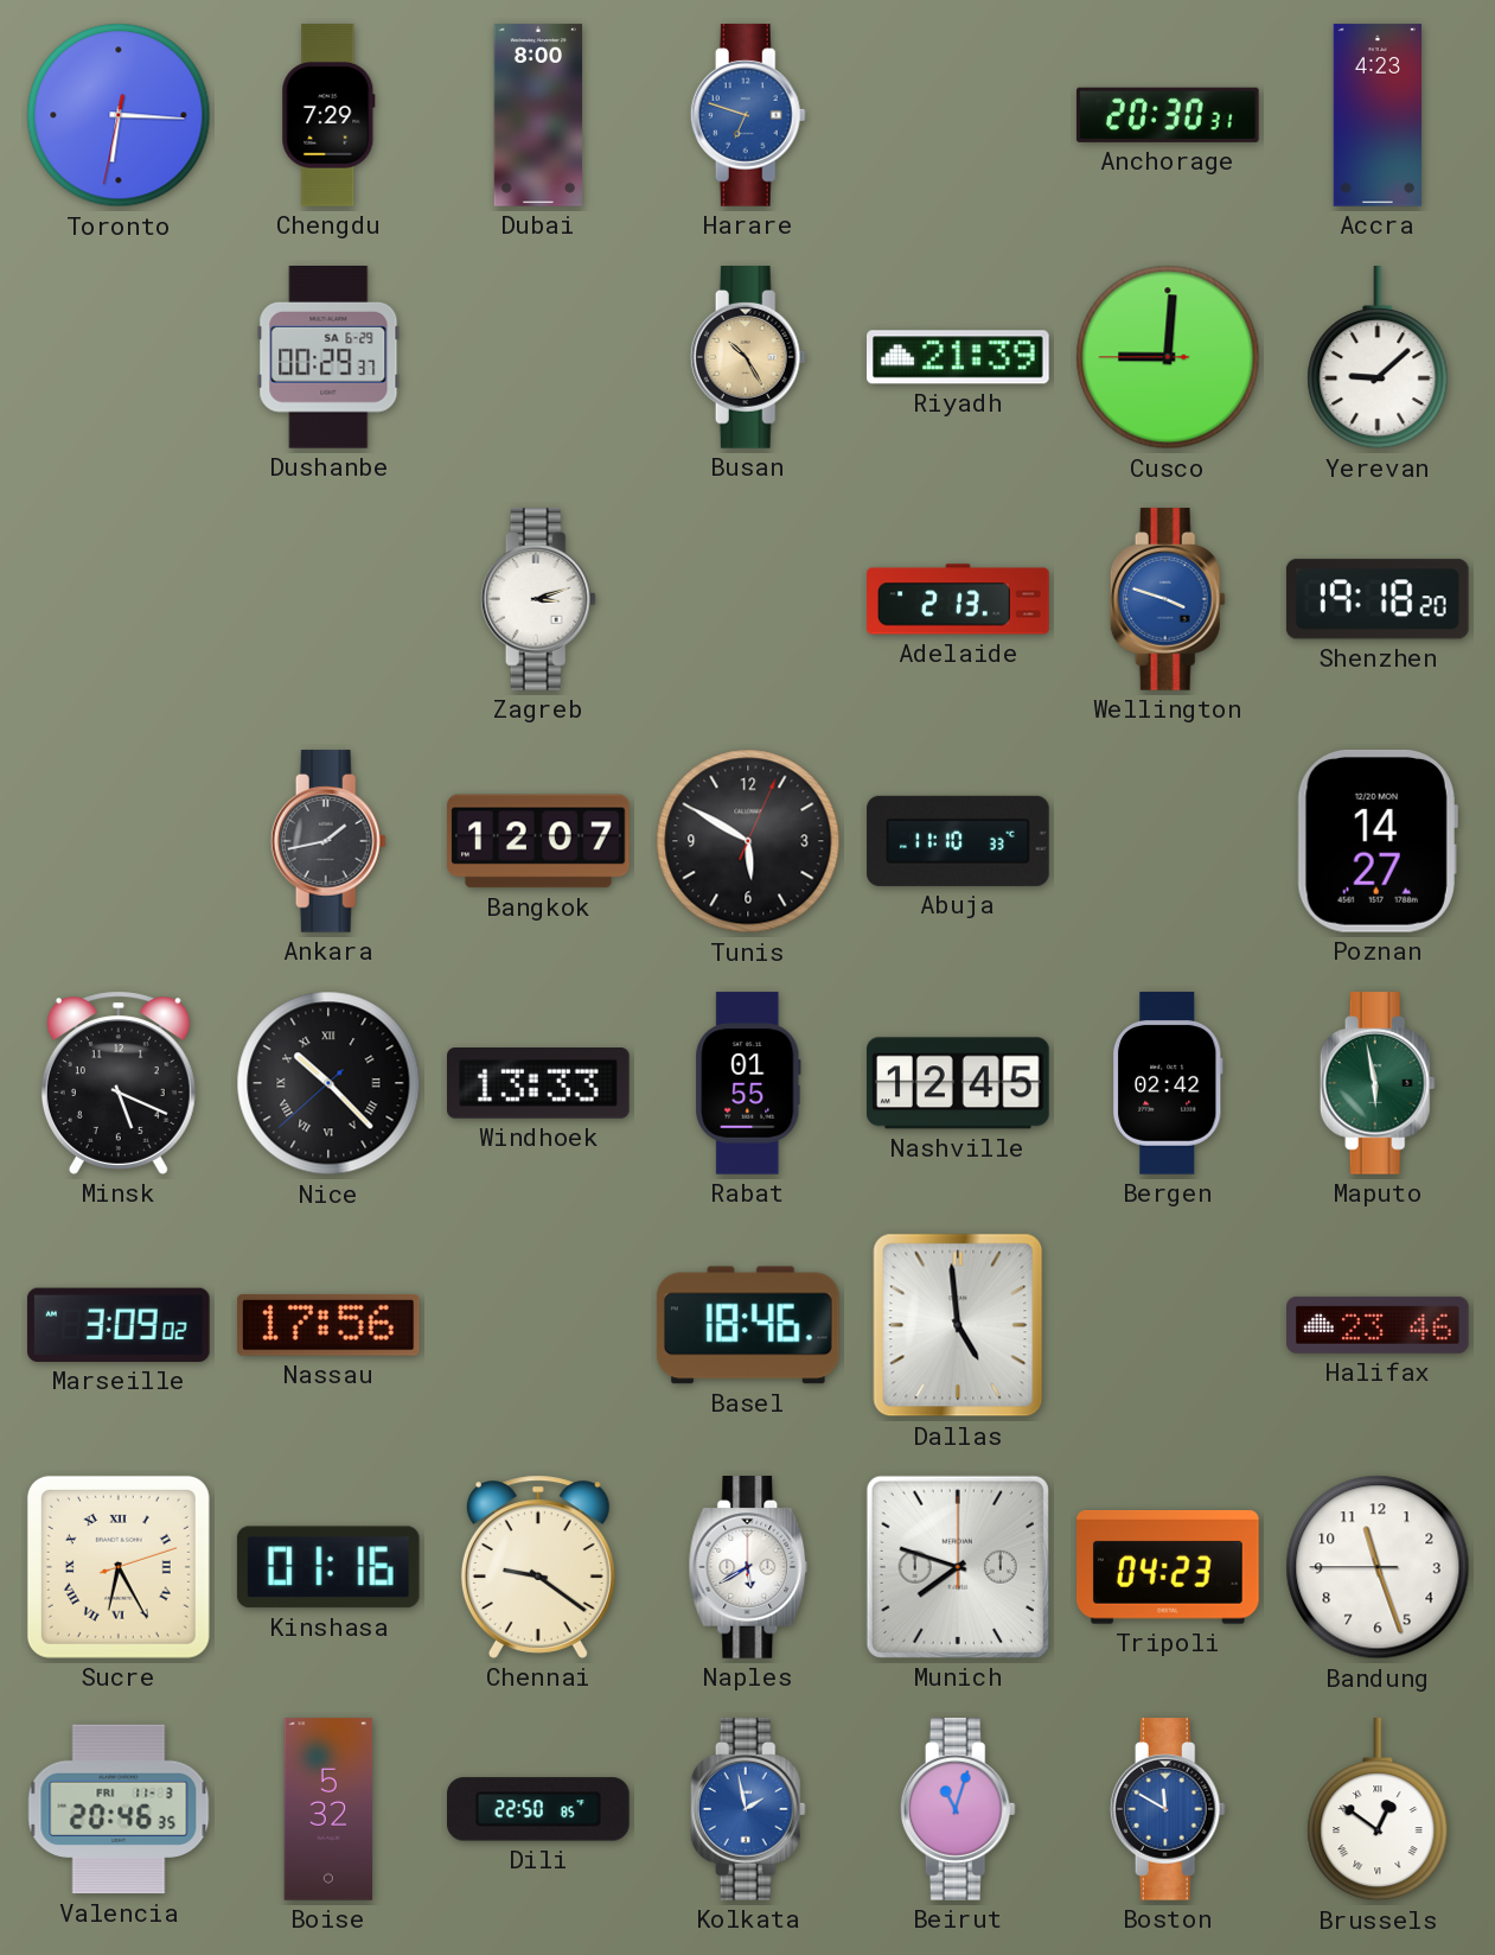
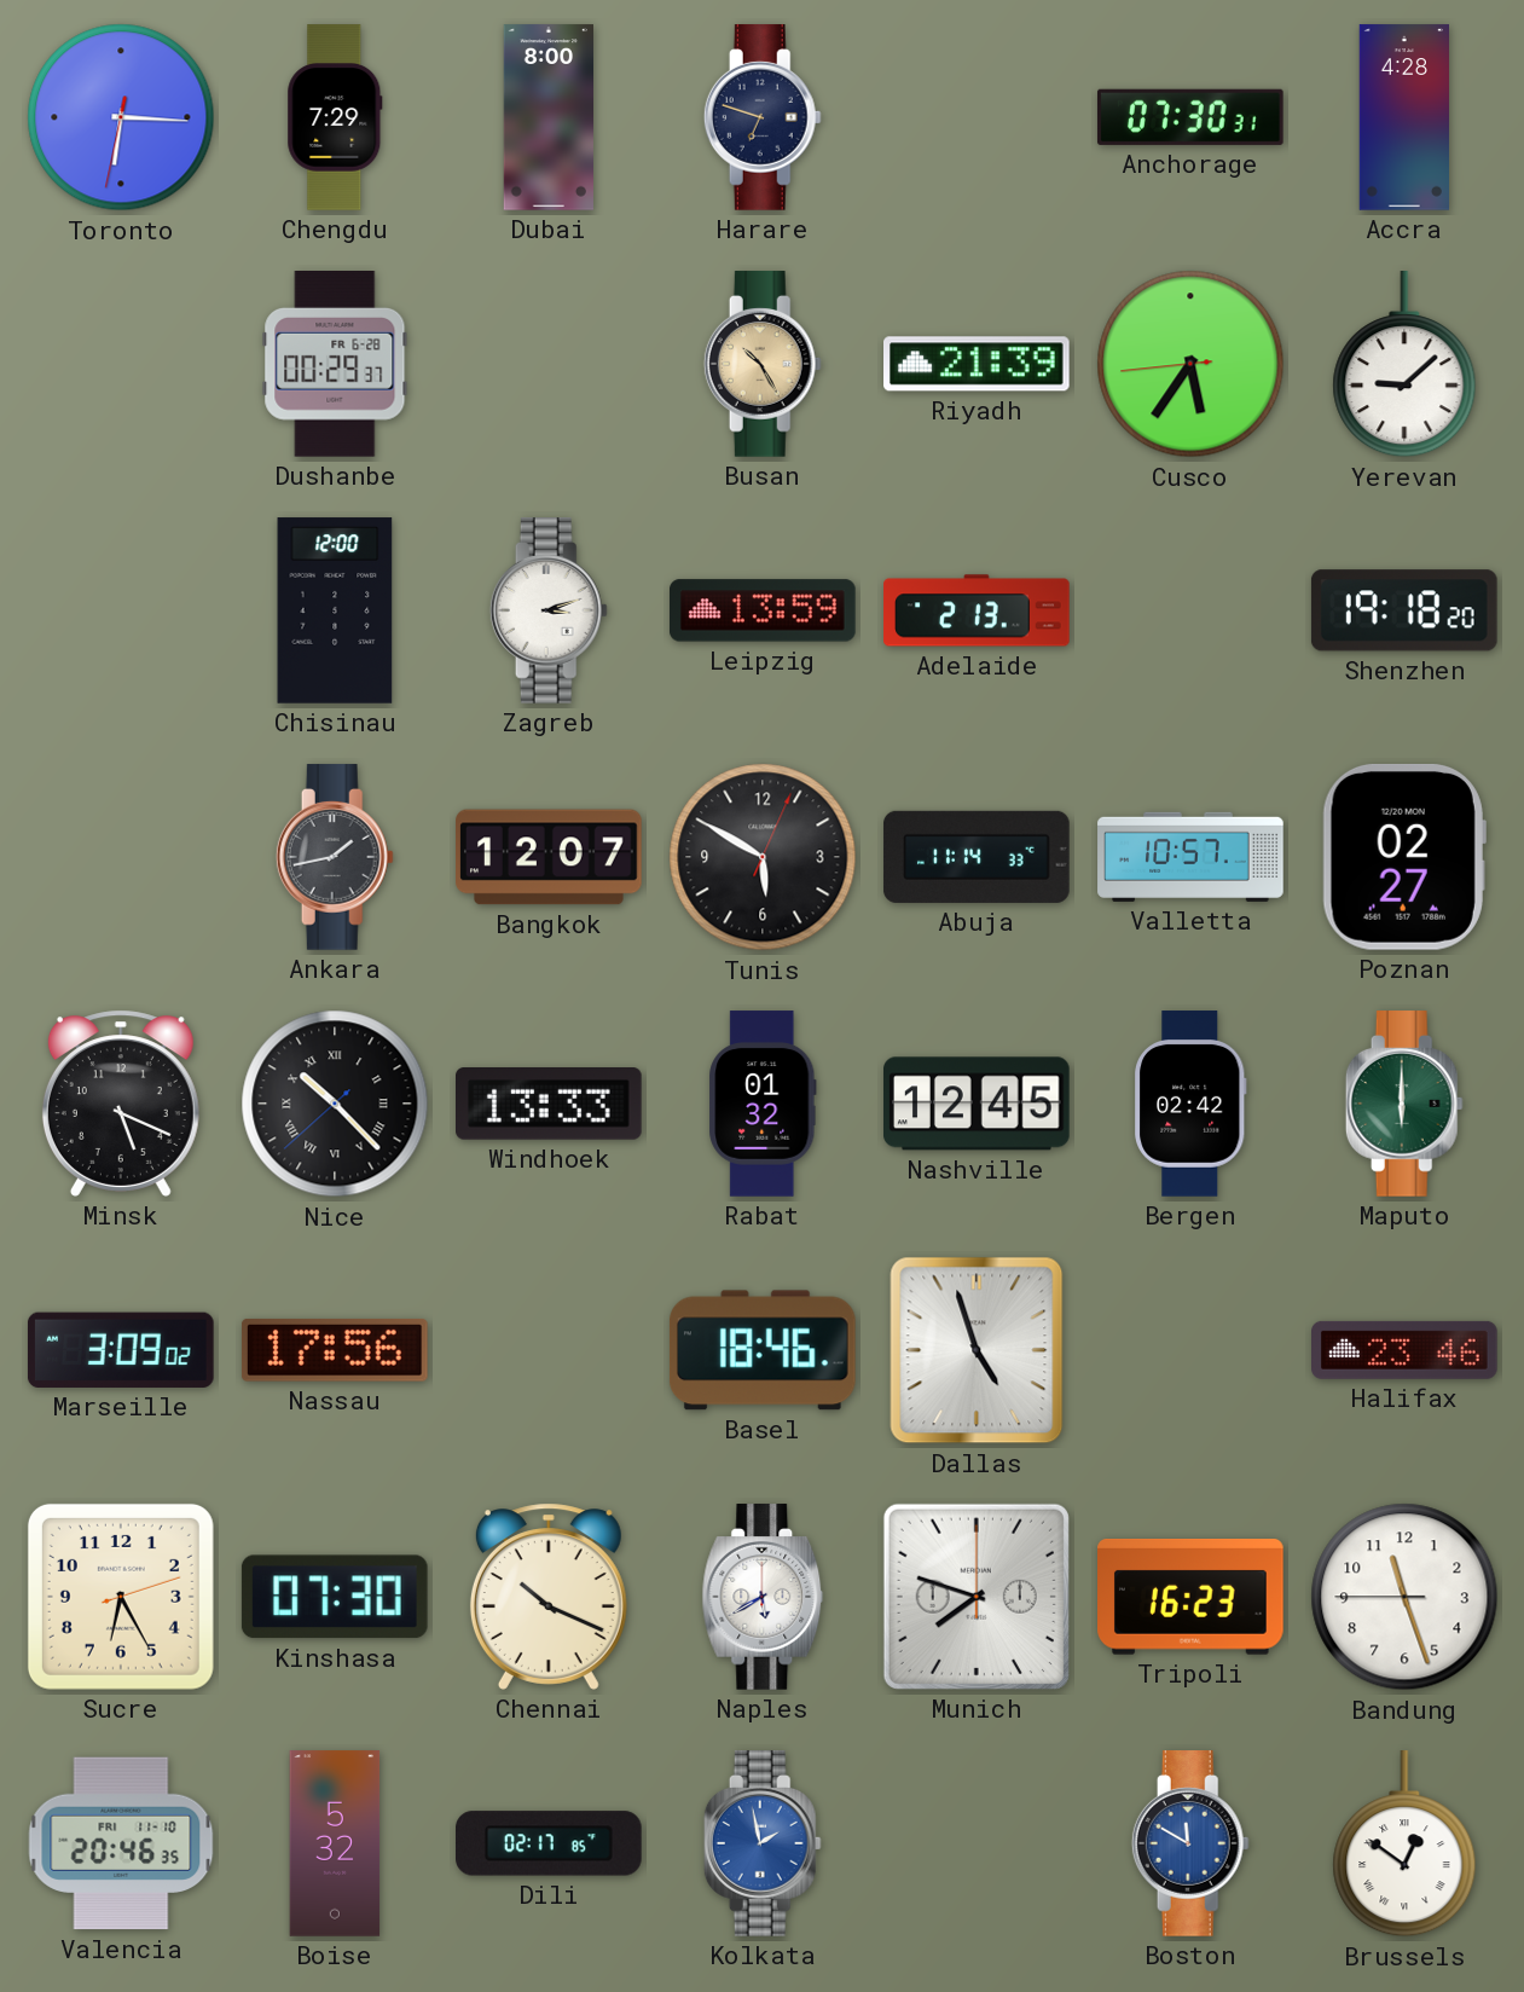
Harare dial: blue -> navy
Anchorage: 20:30 -> 07:30
Accra: 4:23 -> 4:28
Dushanbe date: SA 6-29 -> FR 6-28
Cusco: 9:00 -> 5:35
Chisinau: none -> 12:00
Leipzig: none -> 13:59
Wellington: 3:48 -> none
Abuja: 11:10 -> 11:14
Valletta: none -> 10:57
Poznan: 14:27 -> 02:27
Rabat: 01:55 -> 01:32
Maputo: 5:58 -> 6:00
Dallas: 4:59 -> 4:57
Sucre numerals: Roman -> Arabic
Kinshasa: 01:16 -> 07:30
Chennai: 9:21 -> 10:19
Tripoli: 04:23 -> 16:23
Valencia date: FRI 11-3 -> FRI 11-10
Dili: 22:50 -> 02:17
Beirut: 11:03 -> none
